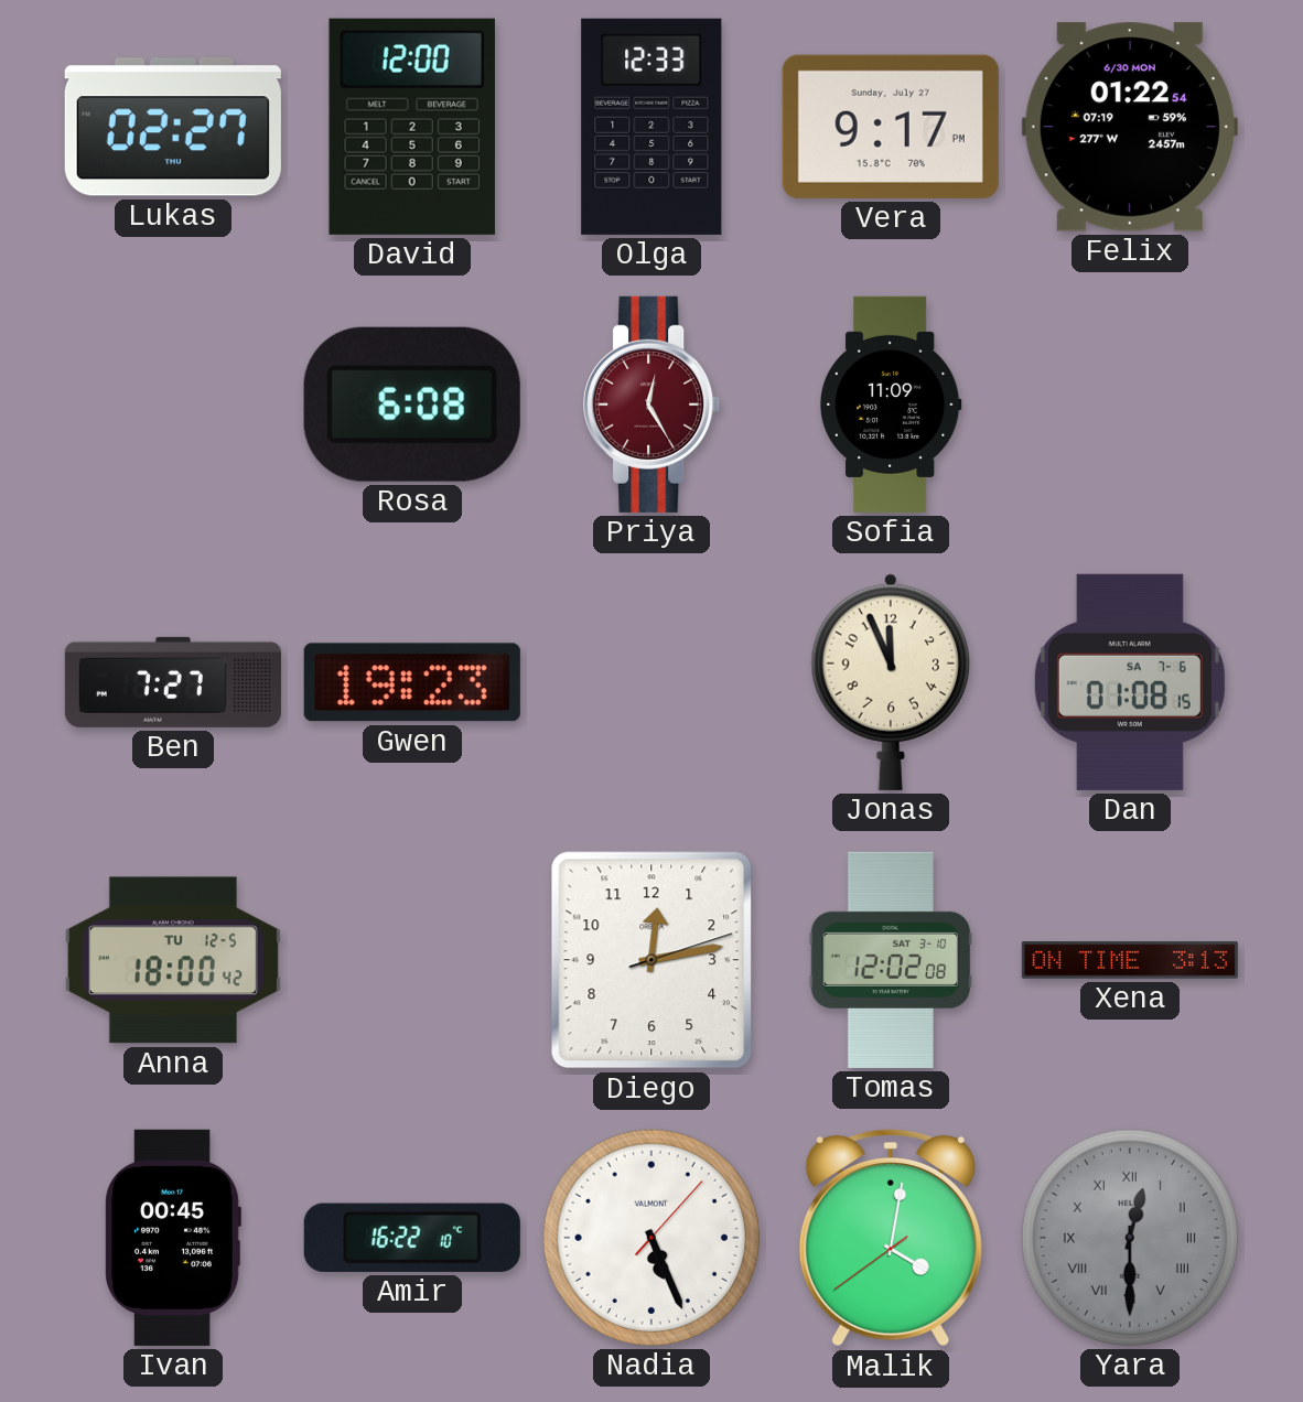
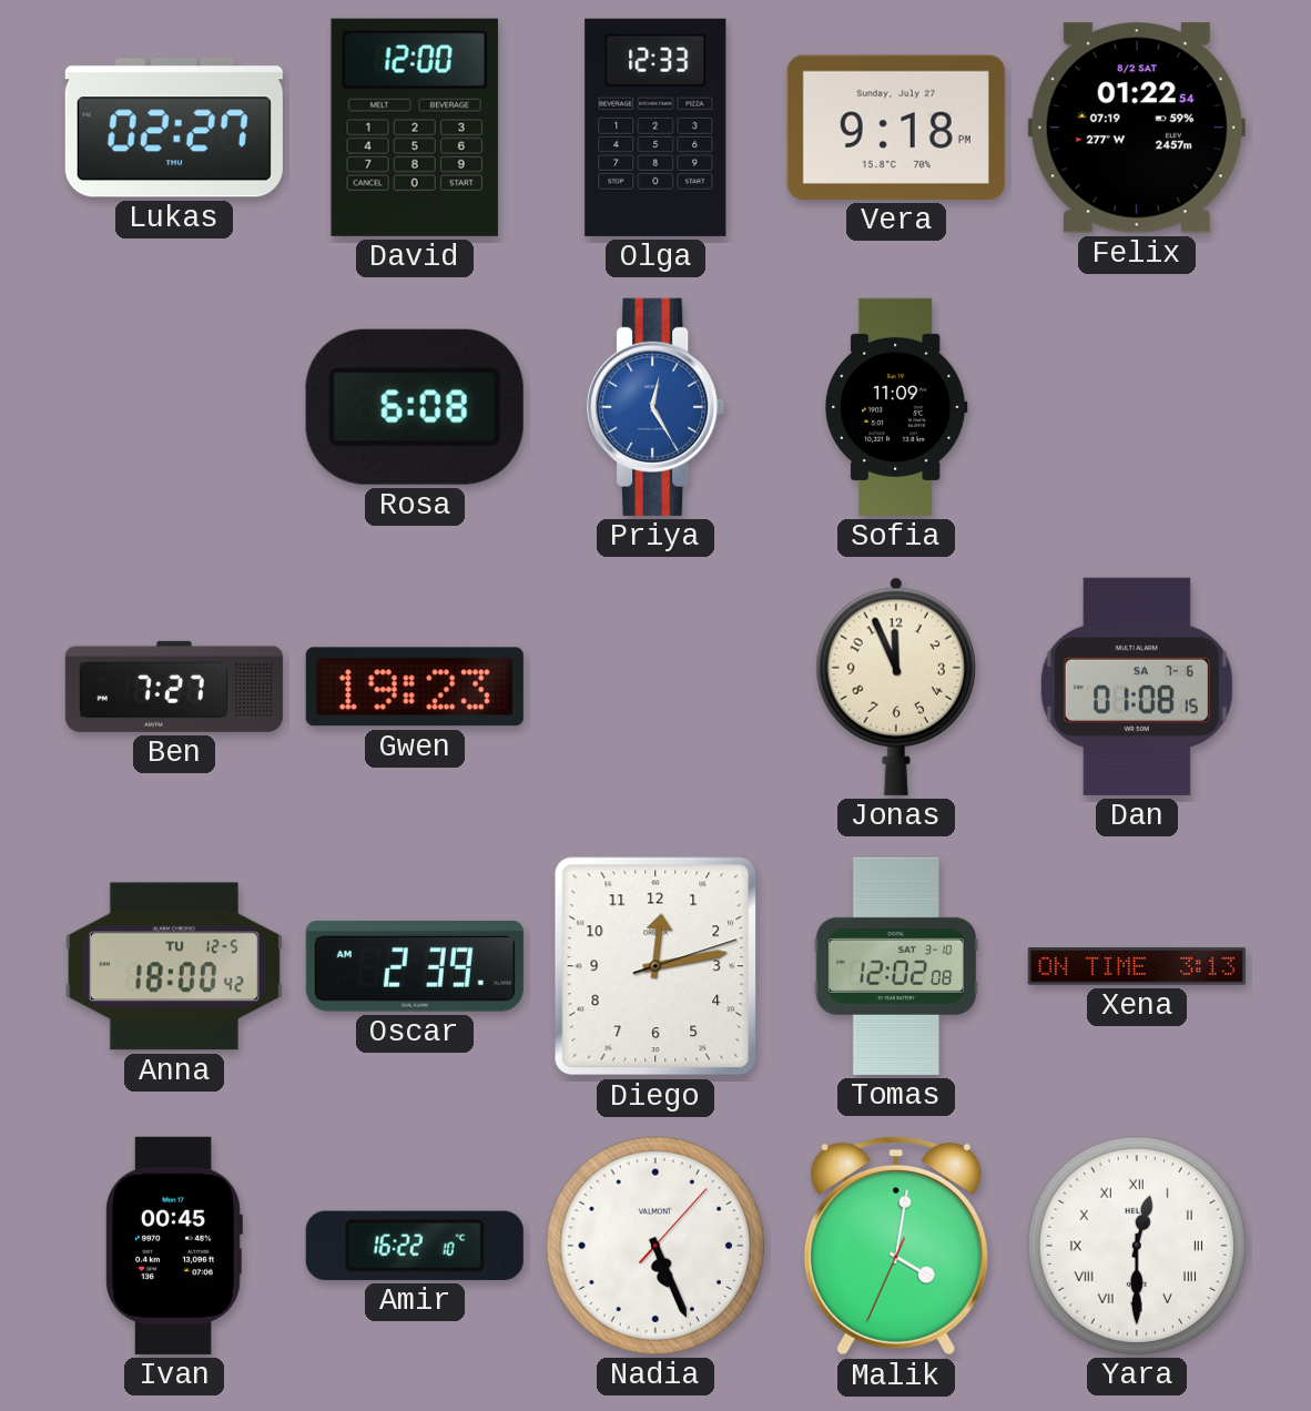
Vera: 9:17 -> 9:18
Felix date: 6/30 MON -> 8/2 SAT
Priya dial: burgundy -> blue
Oscar: none -> 2:39
Malik: 4:01:39 -> 4:01:34
Yara dial: grey -> white
